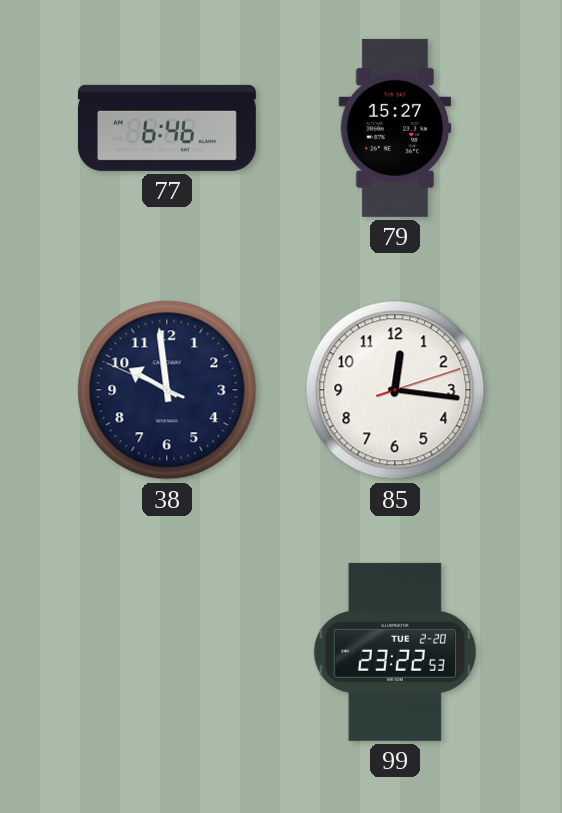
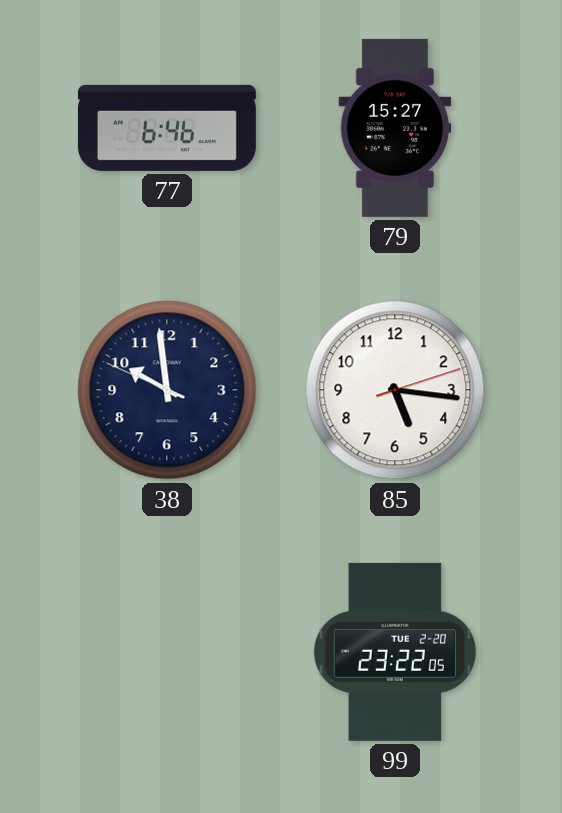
85: 12:16 -> 5:16
99: 23:22:53 -> 23:22:05
